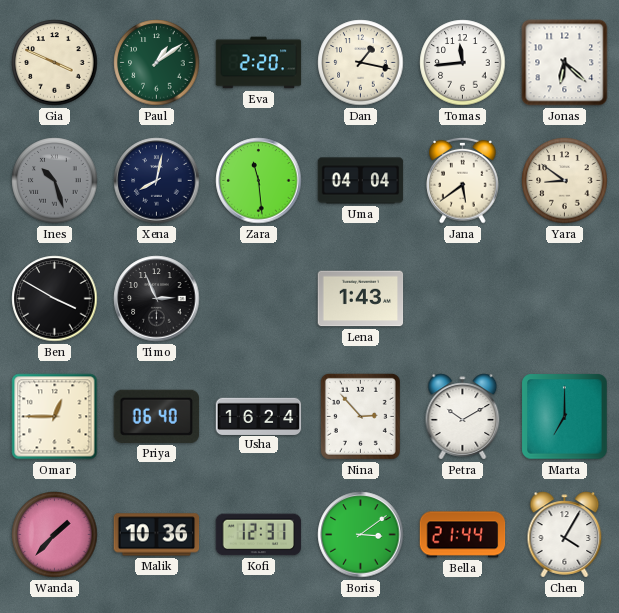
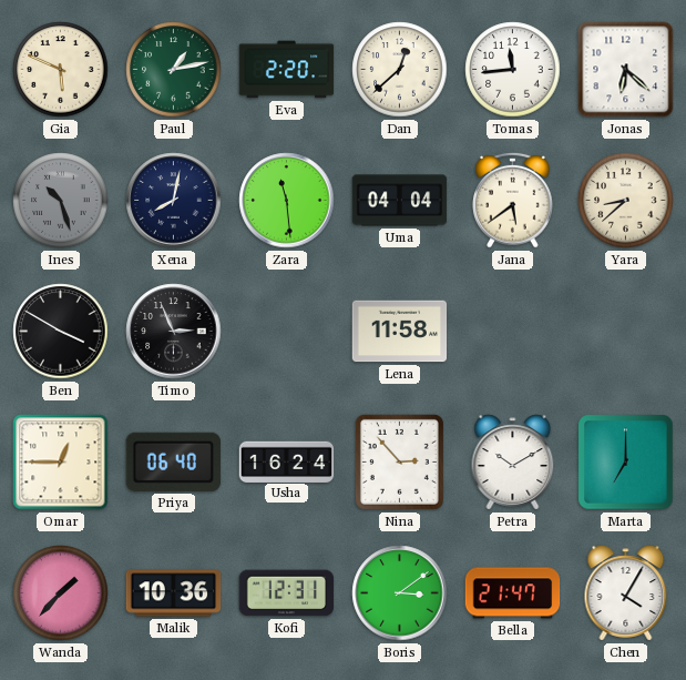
Gia: 3:49 -> 5:49
Paul: 1:09 -> 1:13
Dan: 1:17 -> 12:38
Yara: 8:51 -> 8:38
Lena: 1:43 -> 11:58
Bella: 21:44 -> 21:47
